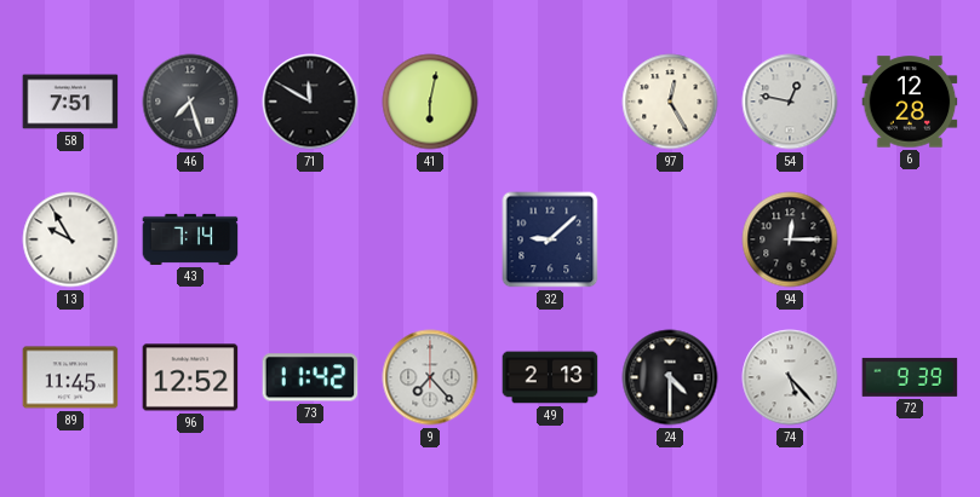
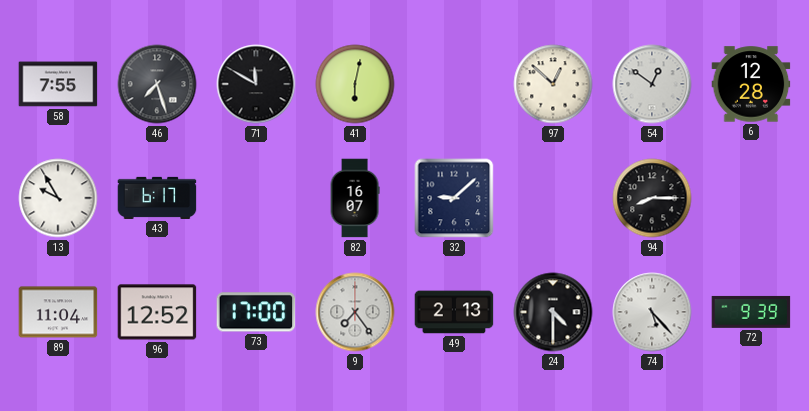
58: 7:51 -> 7:55
97: 12:25 -> 12:52
54: 12:47 -> 12:51
43: 7:14 -> 6:17
82: none -> 16:07
94: 12:15 -> 8:15
89: 11:45 -> 11:04
73: 11:42 -> 17:00
9: 7:23 -> 7:24
